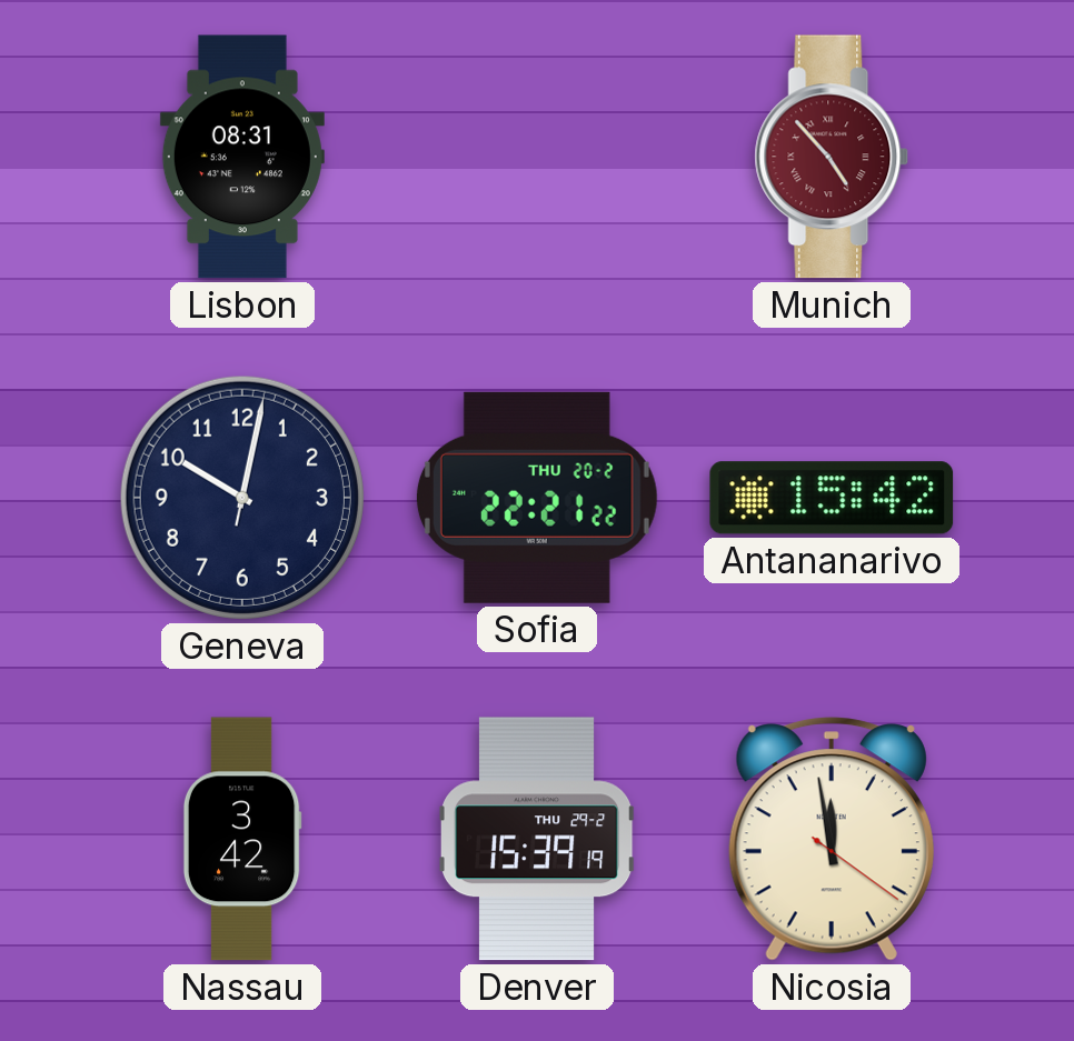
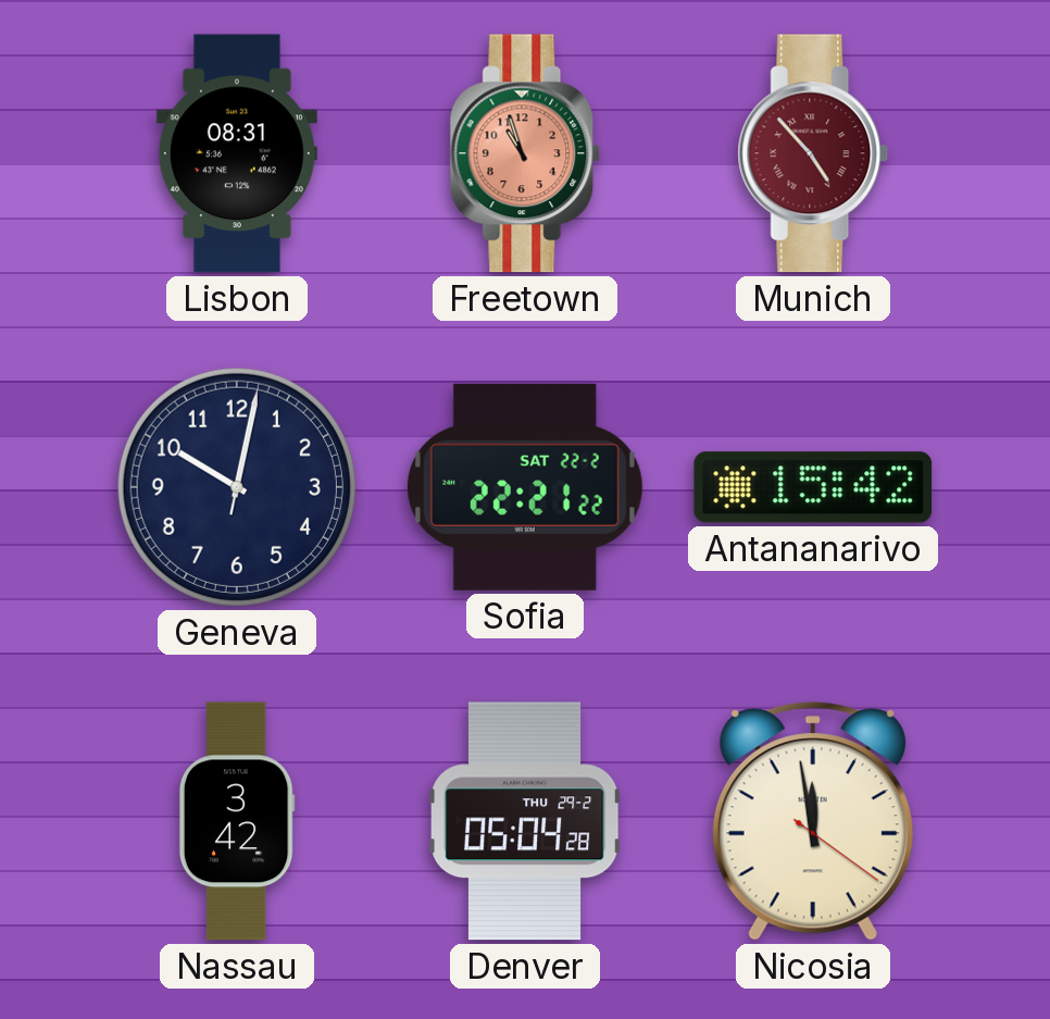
Freetown: none -> 10:57
Sofia date: THU 20-2 -> SAT 22-2
Denver: 15:39 -> 05:04
